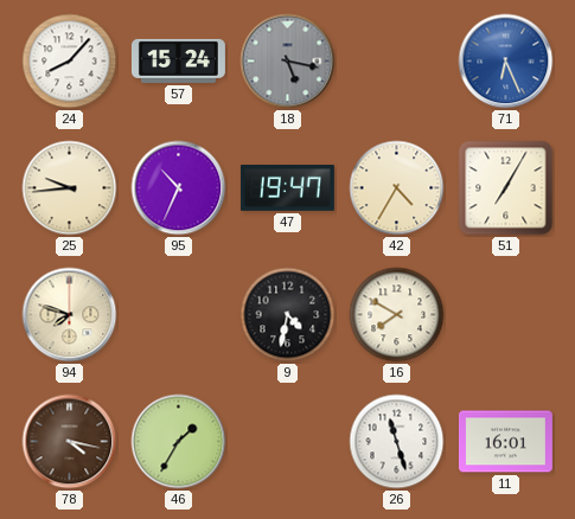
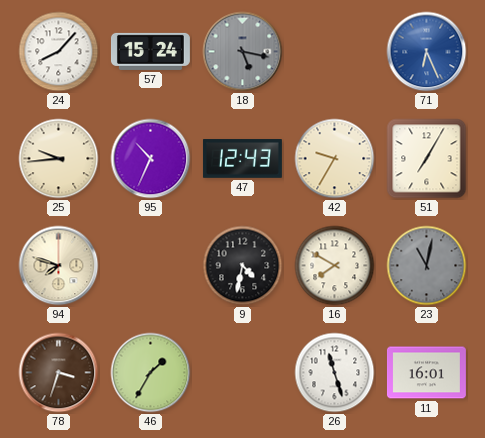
47: 19:47 -> 12:43
42: 4:35 -> 9:35
23: none -> 11:02
78: 4:17 -> 3:33
